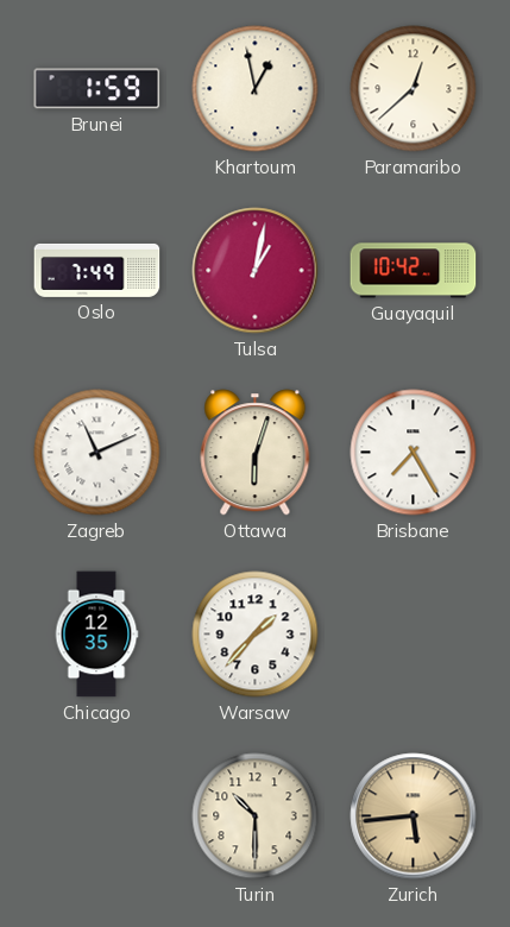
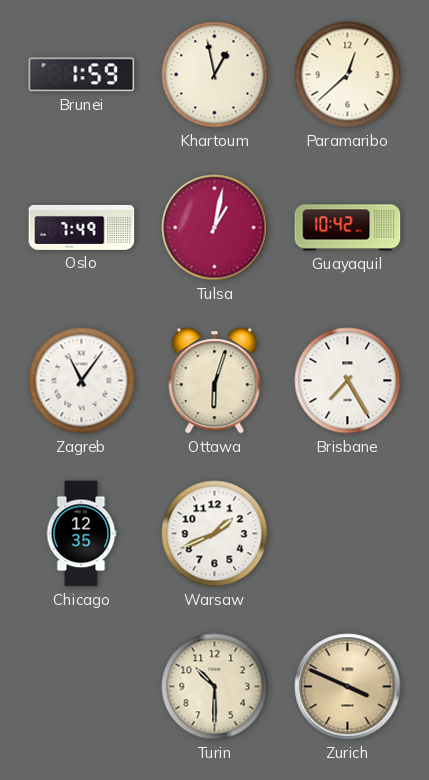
Zagreb: 11:11 -> 11:06
Warsaw: 1:37 -> 1:41
Zurich: 5:44 -> 3:49
